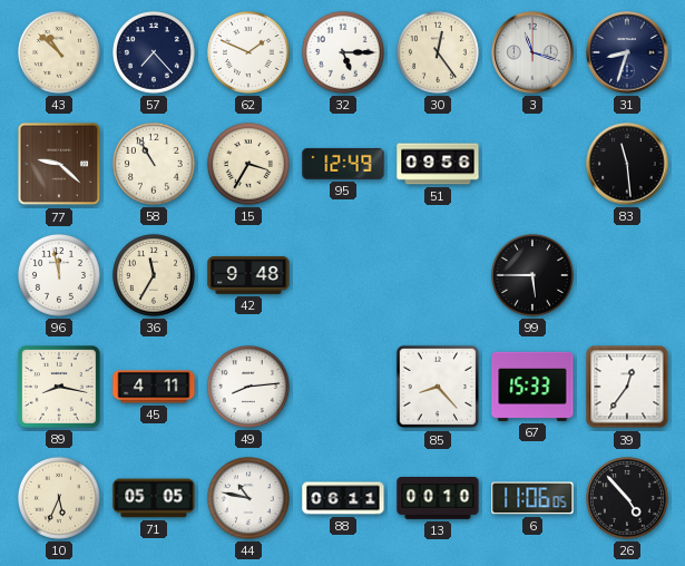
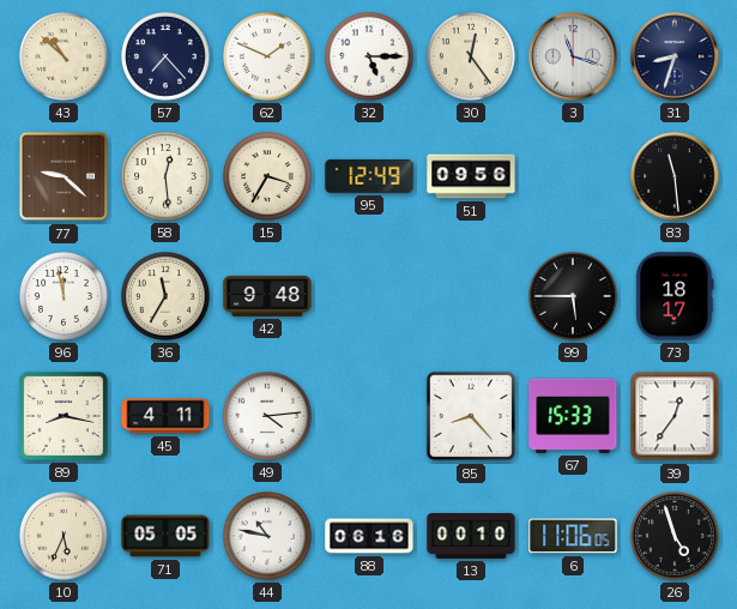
58: 10:55 -> 12:29
73: none -> 18:17
49: 8:14 -> 4:14
88: 06:11 -> 06:16
26: 4:53 -> 4:57
